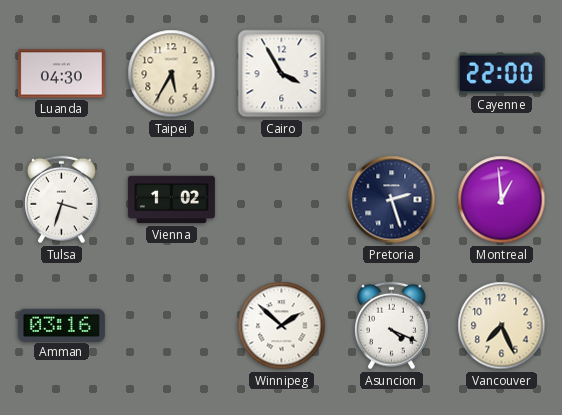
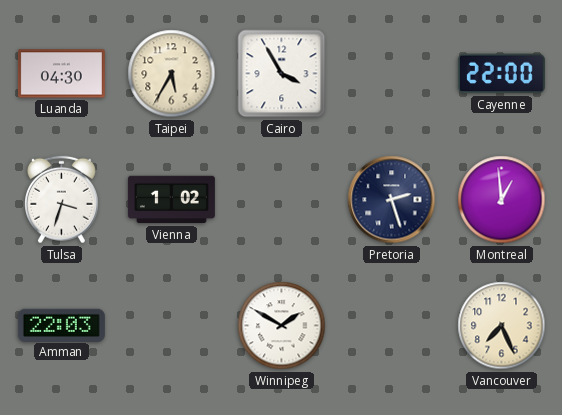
Amman: 03:16 -> 22:03
Winnipeg: 1:52 -> 1:50
Asuncion: 4:19 -> none
